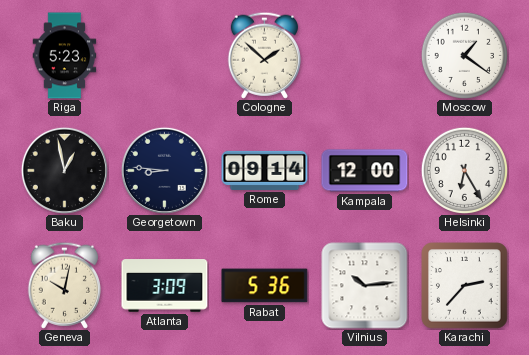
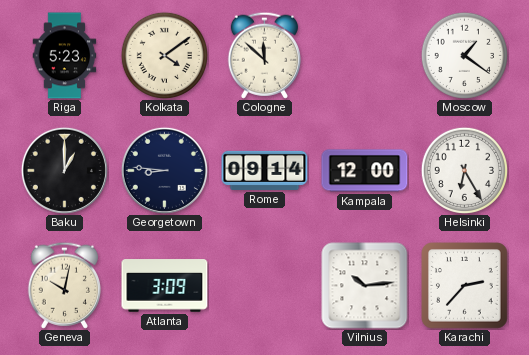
Kolkata: none -> 4:09
Cologne: 1:52 -> 11:52
Baku: 12:58 -> 1:00
Rabat: 5:36 -> none
